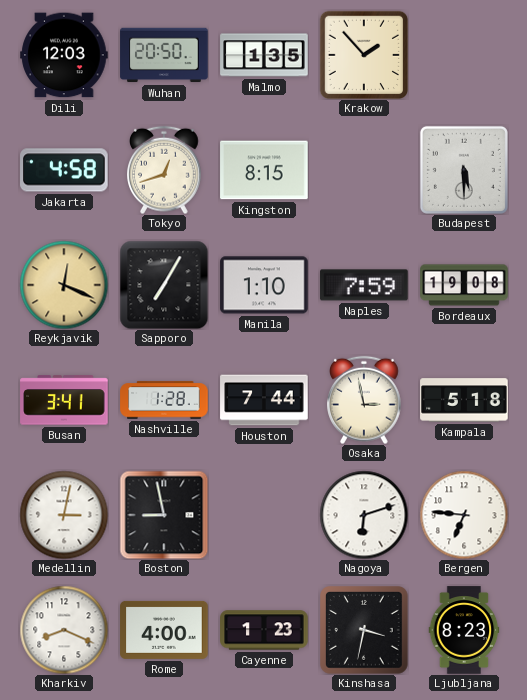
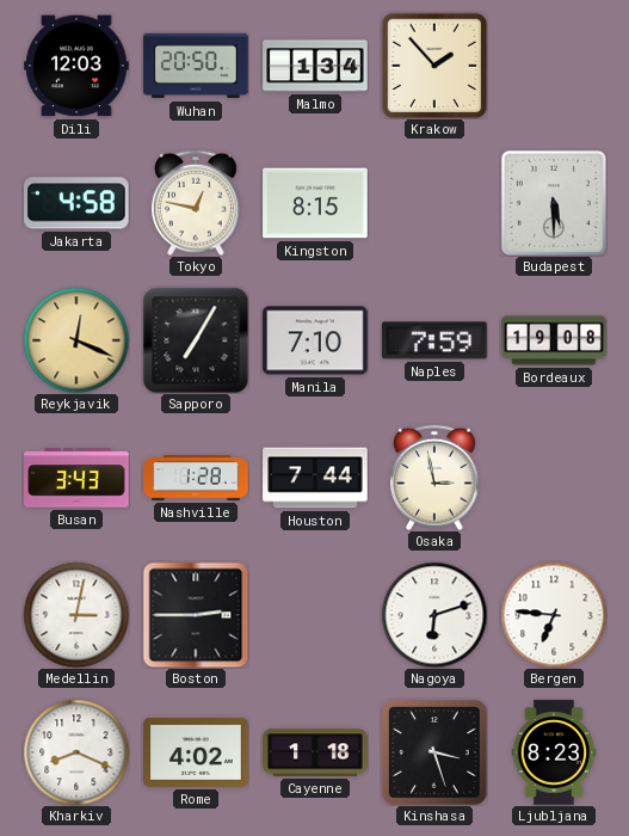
Malmo: 1:35 -> 1:34
Tokyo: 12:42 -> 12:47
Manila: 1:10 -> 7:10
Busan: 3:41 -> 3:43
Kampala: 5:18 -> none
Boston: 8:58 -> 2:45
Rome: 4:00 -> 4:02
Cayenne: 1:23 -> 1:18
Kinshasa: 3:32 -> 3:27
